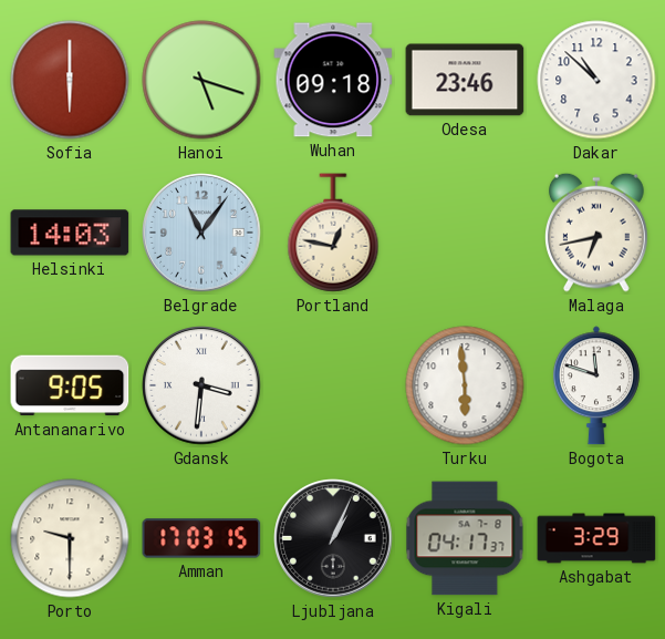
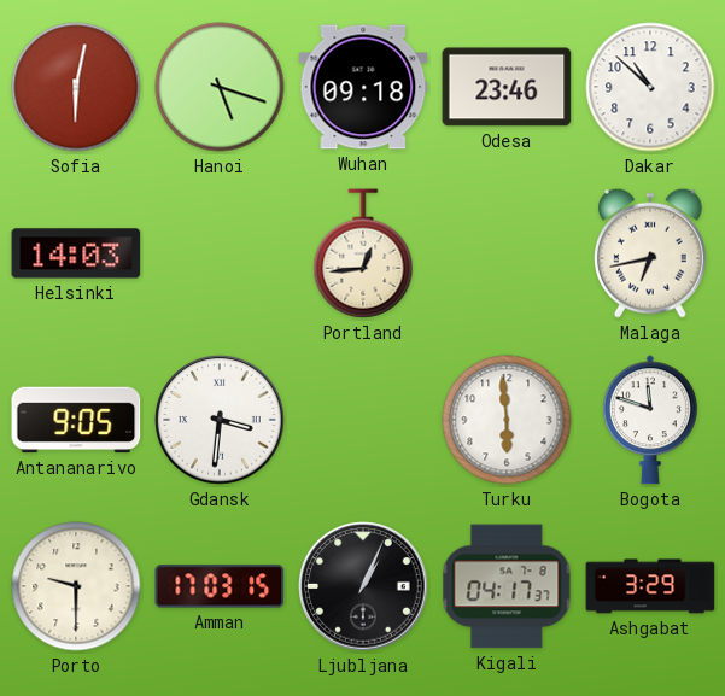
Sofia: 6:00 -> 6:02
Belgrade: 11:06 -> none
Portland: 12:47 -> 12:44
